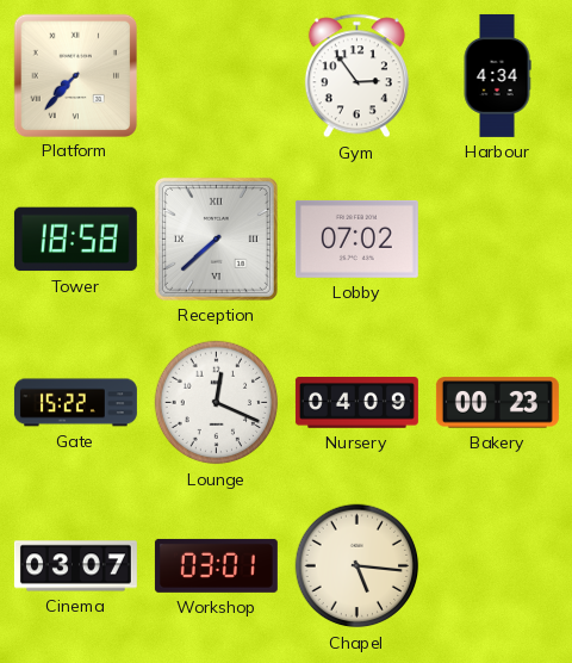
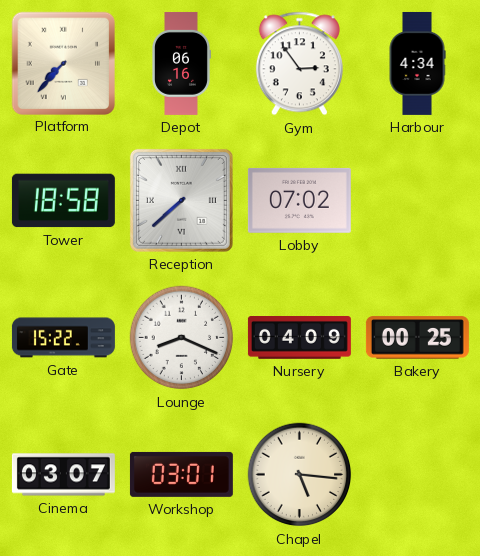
Depot: none -> 06:16
Lounge: 12:19 -> 8:19
Bakery: 00:23 -> 00:25
